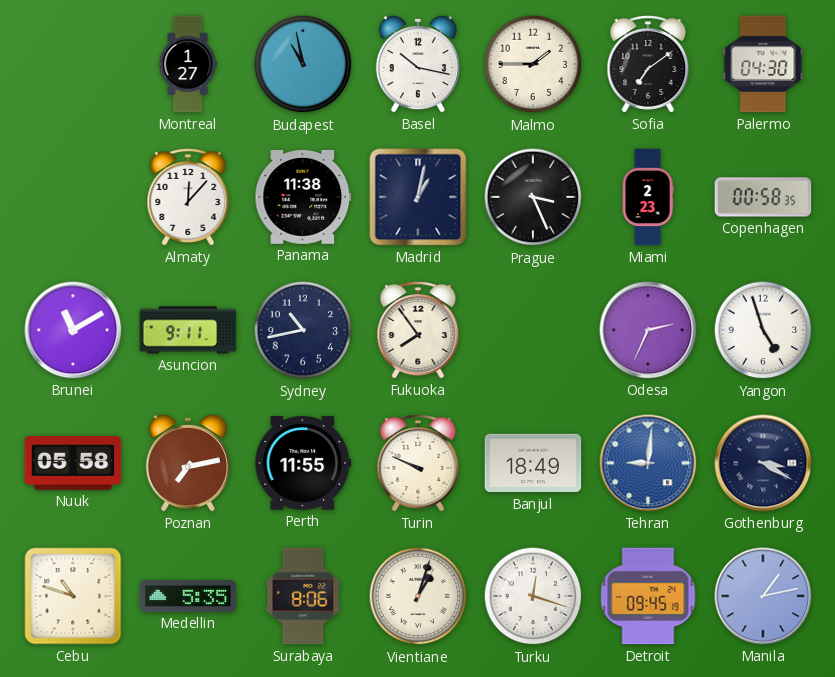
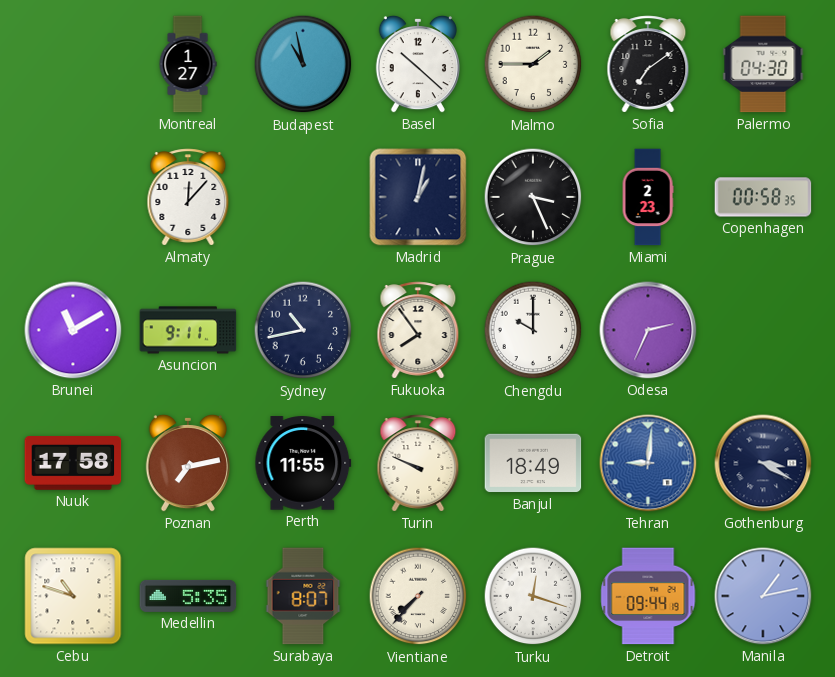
Basel: 10:17 -> 10:22
Panama: 11:38 -> none
Chengdu: none -> 10:00
Yangon: 4:57 -> none
Nuuk: 05:58 -> 17:58
Surabaya: 8:06 -> 8:07
Vientiane: 1:03 -> 7:37
Detroit: 09:45 -> 09:44
